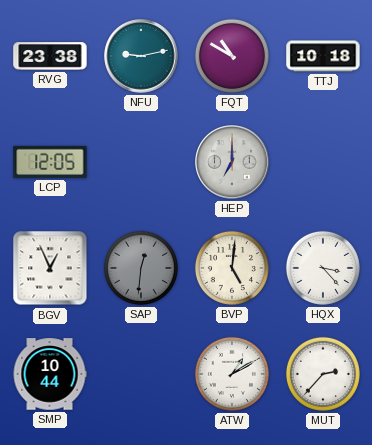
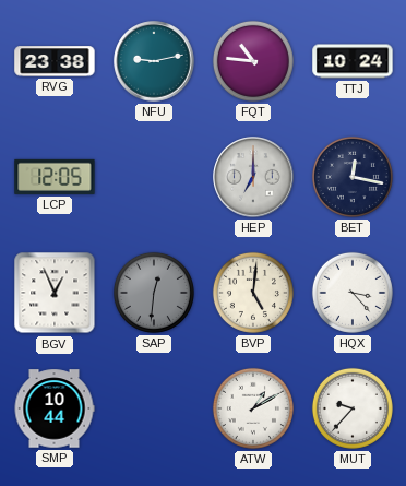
FQT: 10:50 -> 10:46
TTJ: 10:18 -> 10:24
BET: none -> 12:17
MUT: 2:37 -> 9:37
